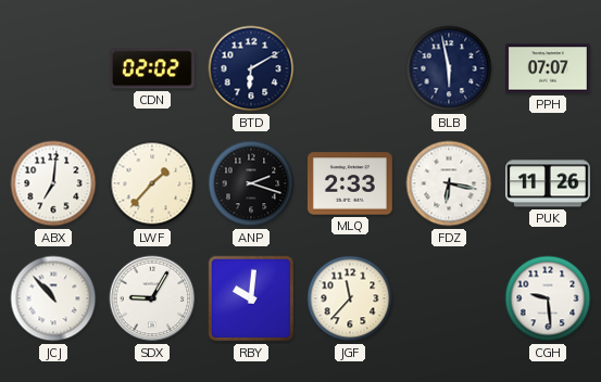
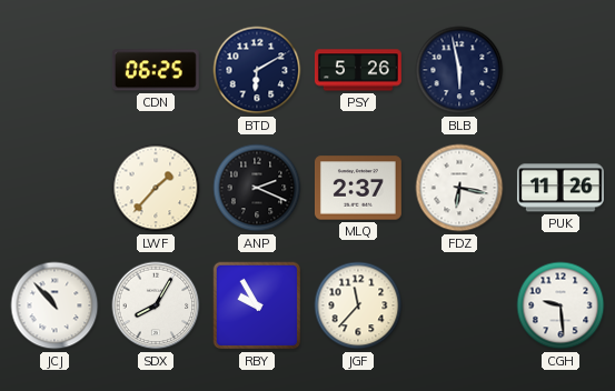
CDN: 02:02 -> 06:25
PSY: none -> 5:26
PPH: 07:07 -> none
ABX: 7:01 -> none
ANP: 2:18 -> 2:19
MLQ: 2:33 -> 2:37
SDX: 9:05 -> 8:05
RBY: 10:01 -> 9:55
